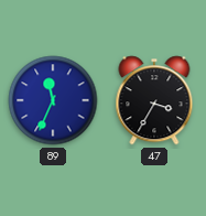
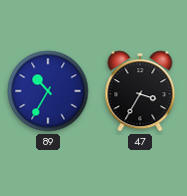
89: 11:34 -> 10:35
